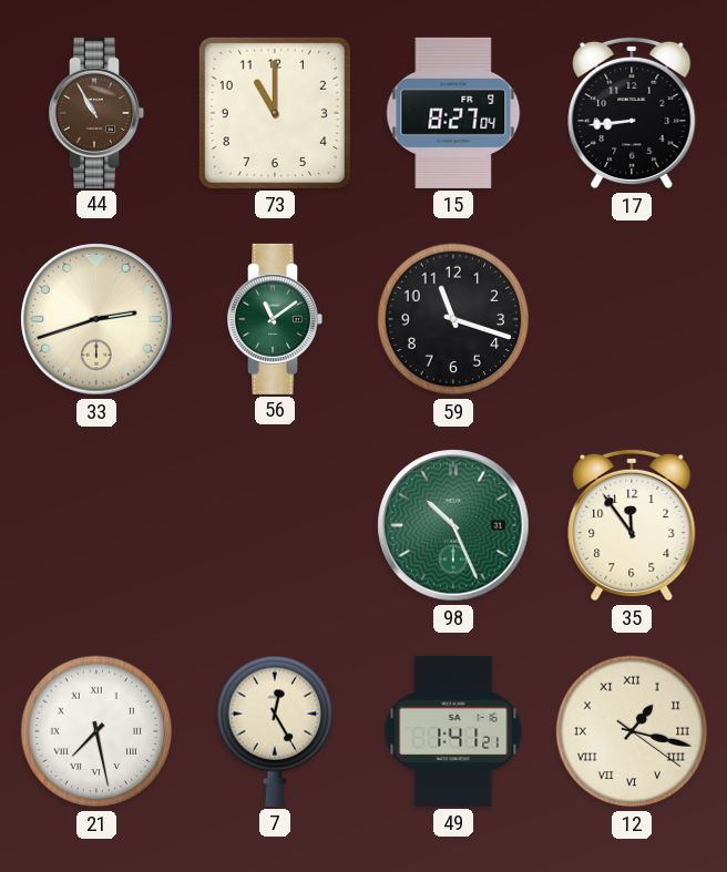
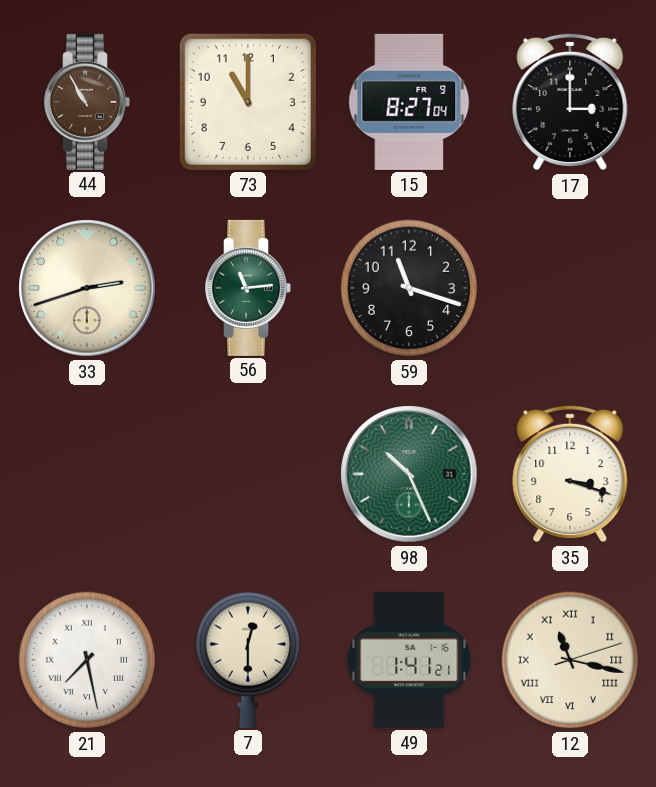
17: 8:44 -> 3:00
56: 11:09 -> 11:14
35: 11:54 -> 3:18
7: 12:25 -> 12:30
12: 1:17 -> 11:17
